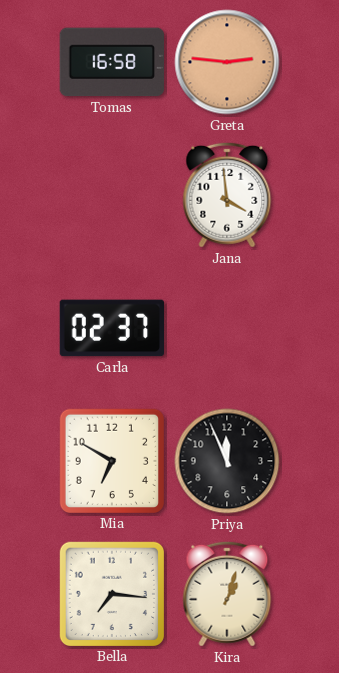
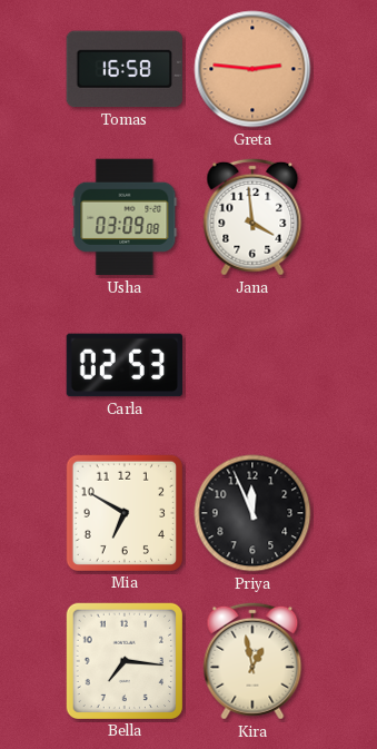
Usha: none -> 03:09
Carla: 02:37 -> 02:53
Kira: 1:03 -> 12:58
